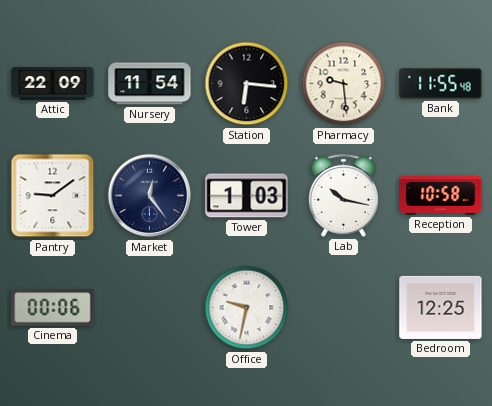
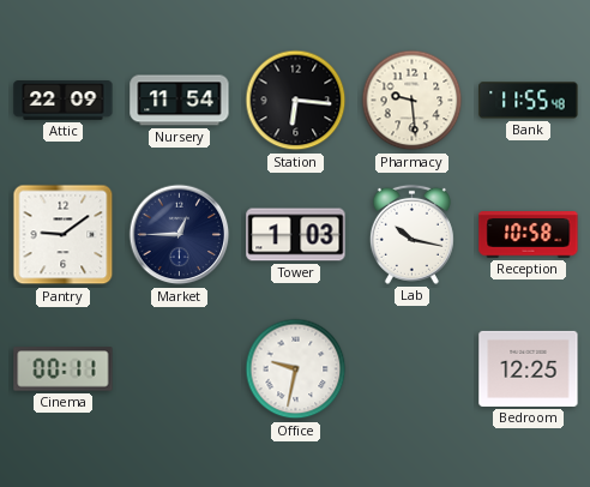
Market: 12:24 -> 12:45
Cinema: 00:06 -> 00:11
